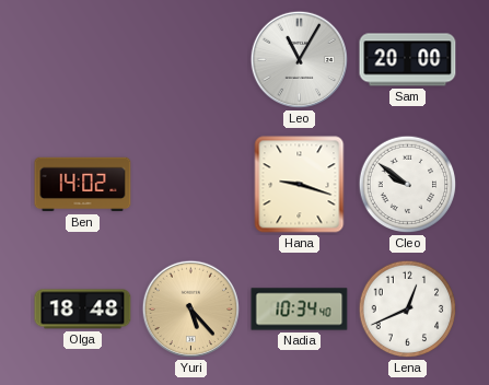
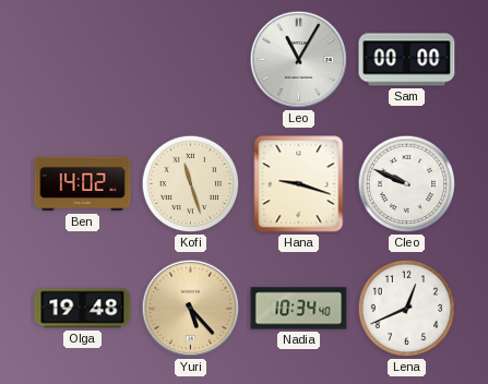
Sam: 20:00 -> 00:00
Kofi: none -> 11:27
Cleo: 9:51 -> 9:49
Olga: 18:48 -> 19:48
